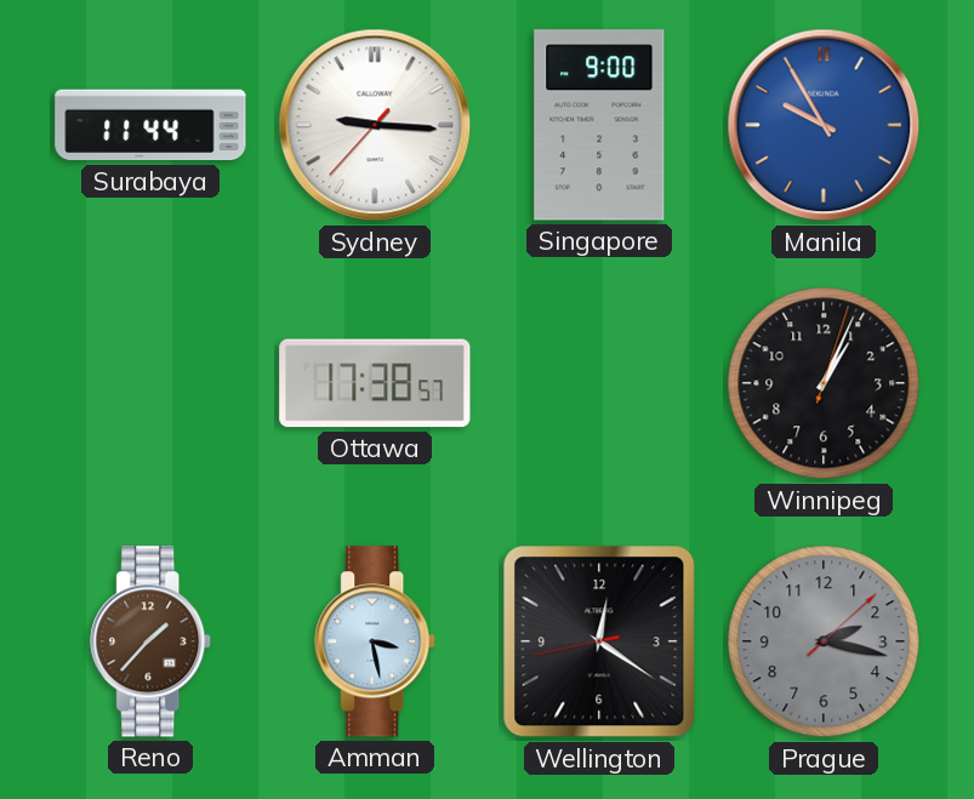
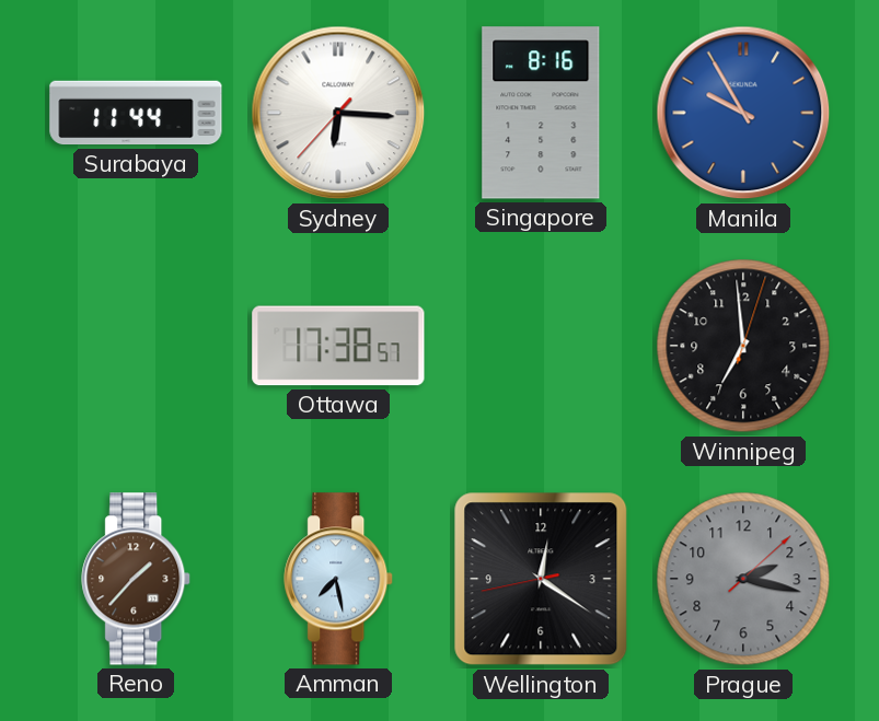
Sydney: 9:15 -> 6:15
Singapore: 9:00 -> 8:16
Winnipeg: 1:04 -> 6:59
Amman: 3:28 -> 7:28
